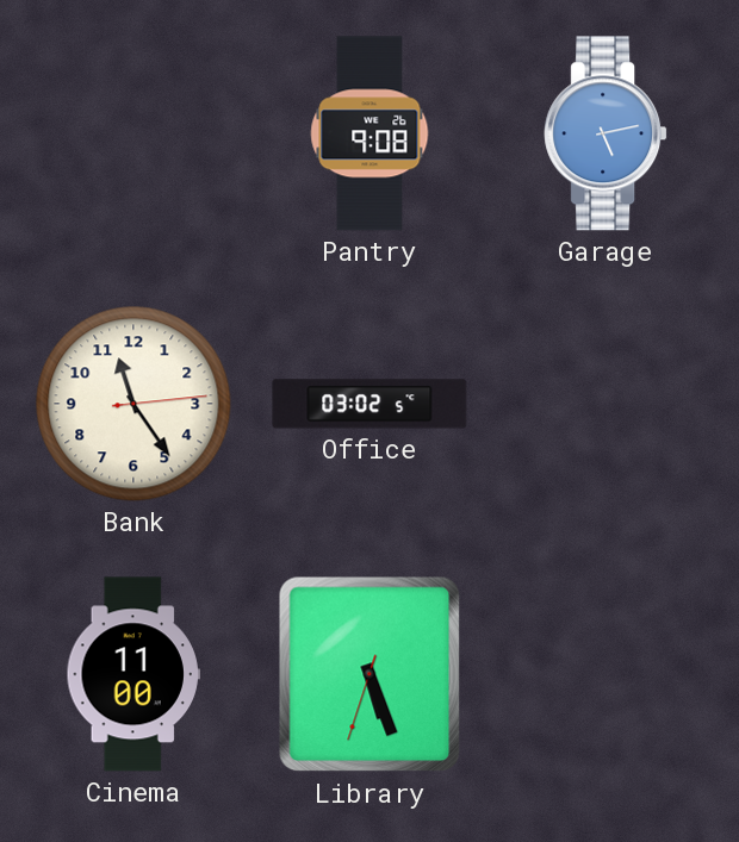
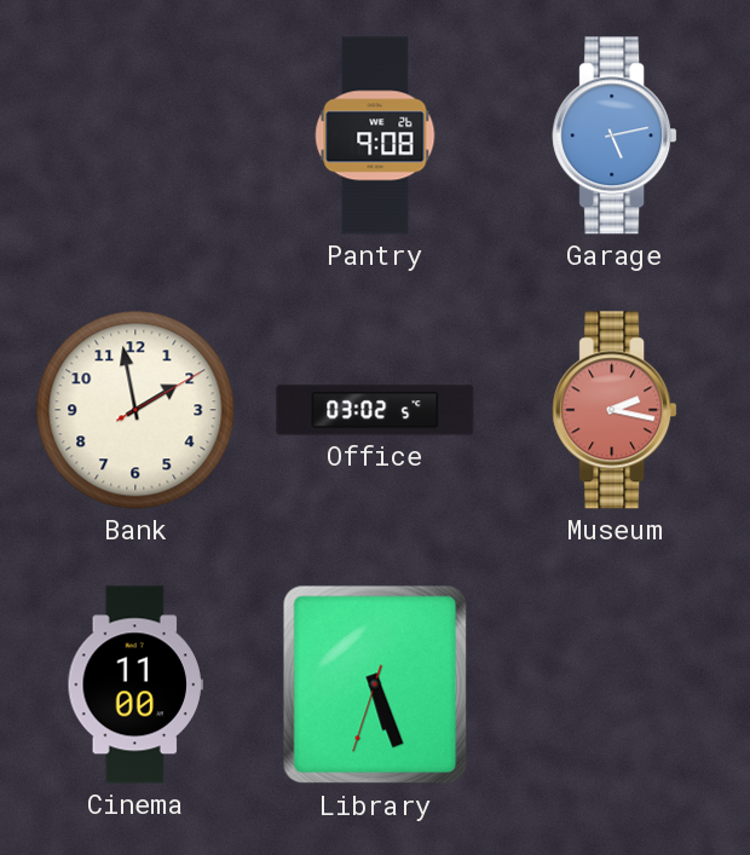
Bank: 11:24 -> 1:58
Museum: none -> 2:17
